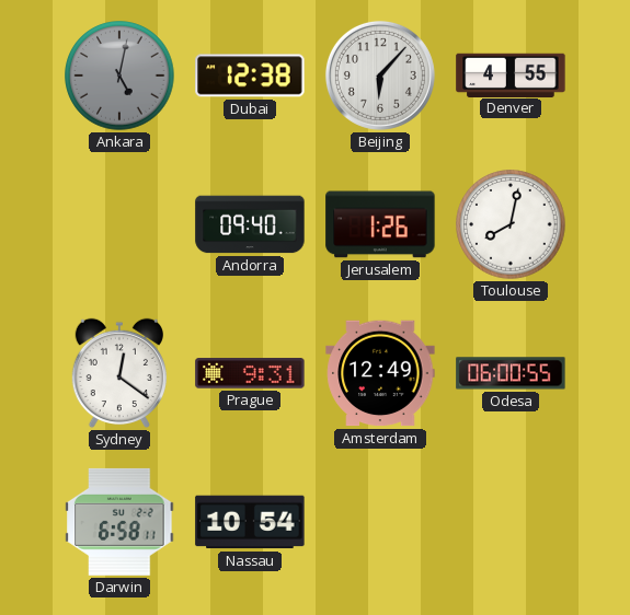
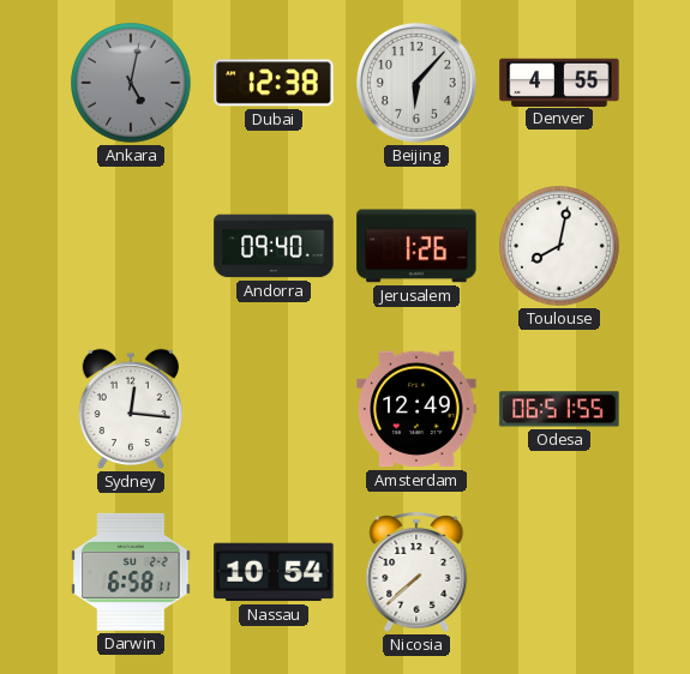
Sydney: 12:21 -> 12:16
Prague: 9:31 -> none
Odesa: 06:00 -> 06:51
Nicosia: none -> 7:38
